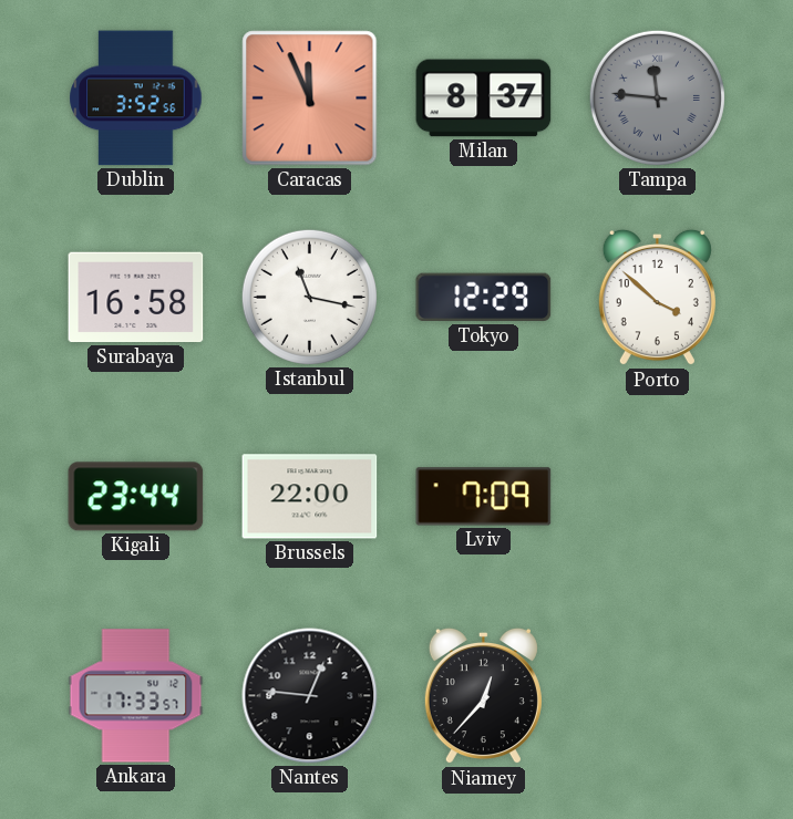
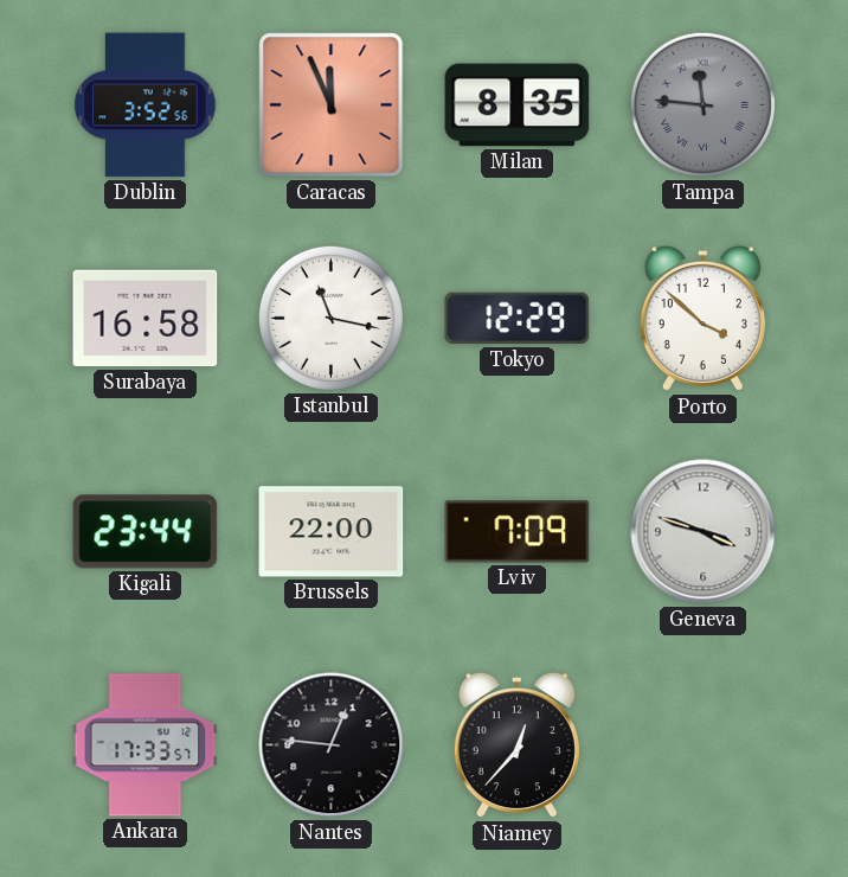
Milan: 8:37 -> 8:35
Geneva: none -> 3:48
